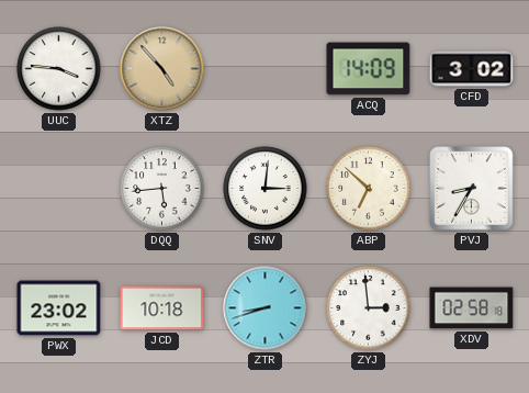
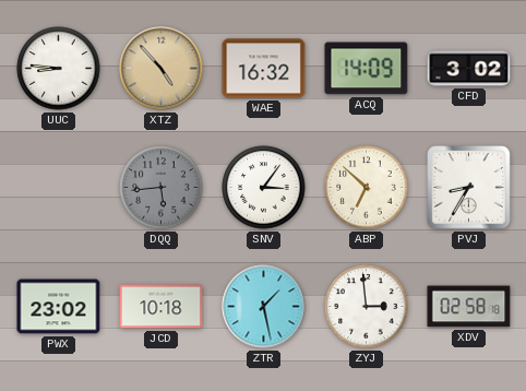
UUC: 3:46 -> 8:46
WAE: none -> 16:32
DQQ dial: white -> grey
SNV: 3:01 -> 3:06
ZTR: 8:42 -> 1:28
